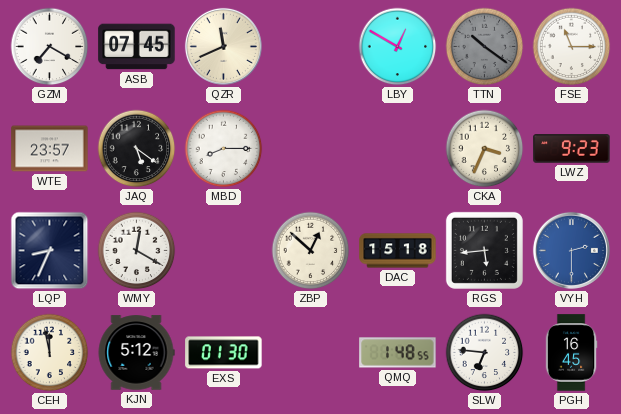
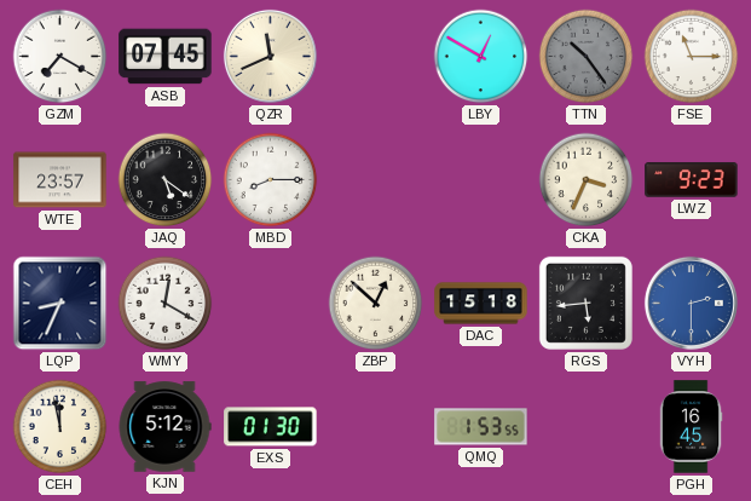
TTN: 10:21 -> 10:24
QMQ: 1:48 -> 1:53
SLW: 6:46 -> none
